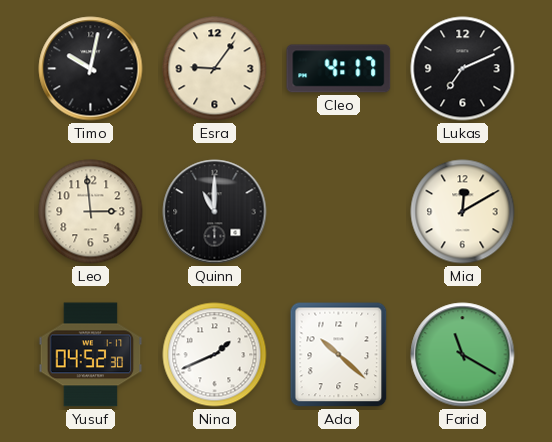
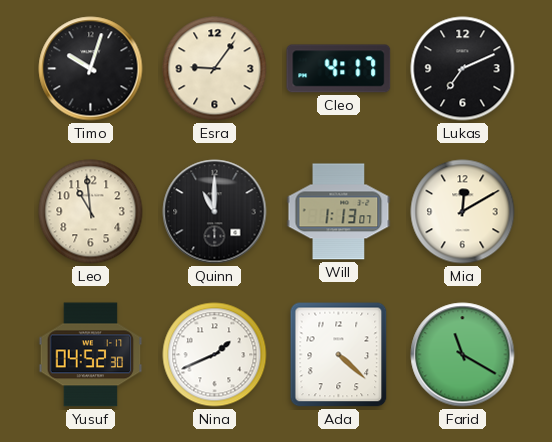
Timo: 10:02 -> 10:03
Leo: 2:59 -> 10:59
Will: none -> 1:13
Ada: 10:22 -> 4:22
